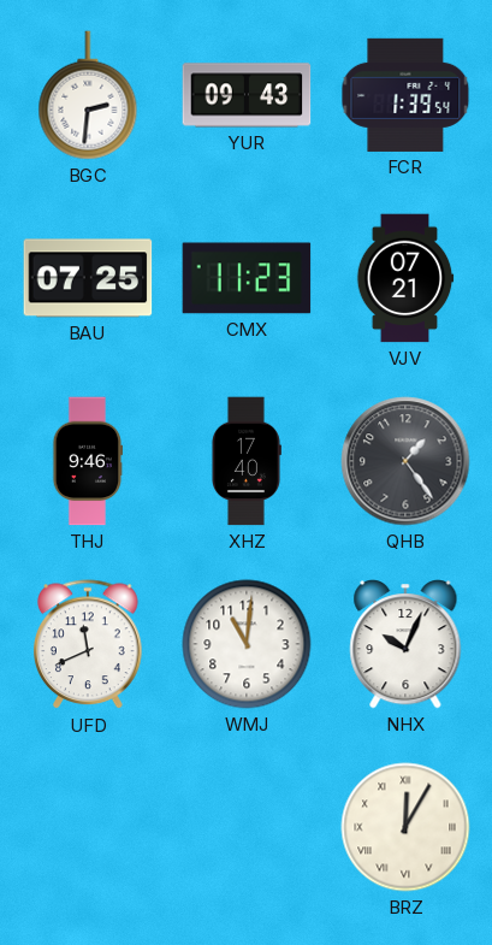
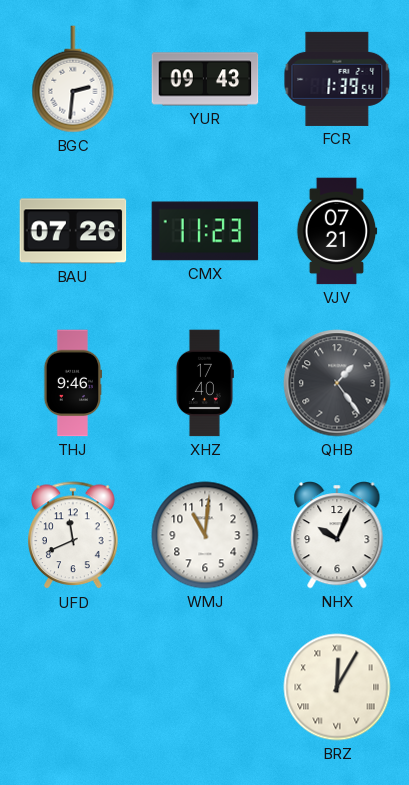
BAU: 07:25 -> 07:26
